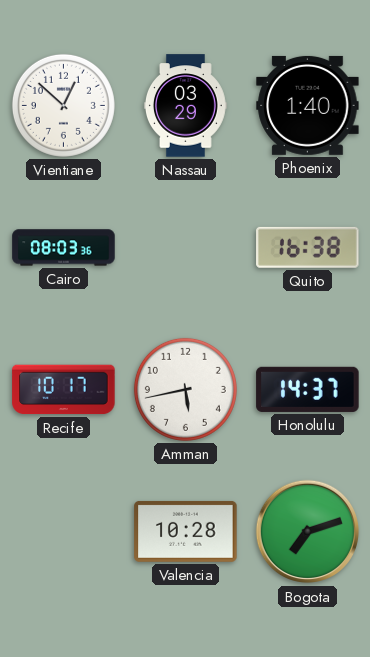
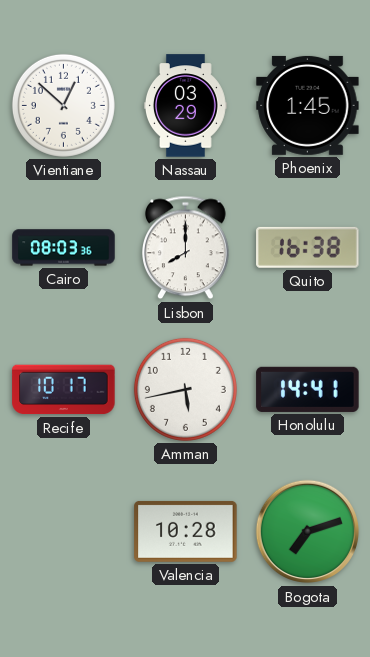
Phoenix: 1:40 -> 1:45
Lisbon: none -> 8:00
Honolulu: 14:37 -> 14:41
